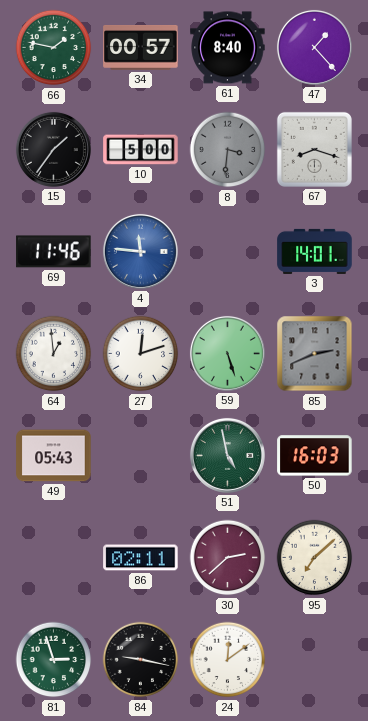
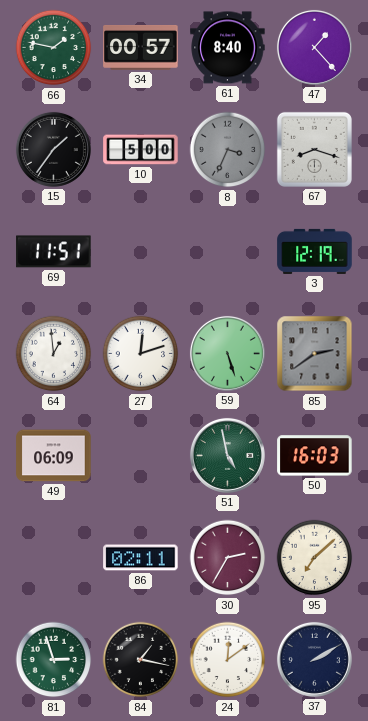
8: 3:31 -> 3:34
69: 11:46 -> 11:51
4: 11:46 -> none
3: 14:01 -> 12:19
85: 2:41 -> 2:39
49: 05:43 -> 06:09
30: 2:38 -> 2:35
84: 9:17 -> 1:17
37: none -> 2:10
